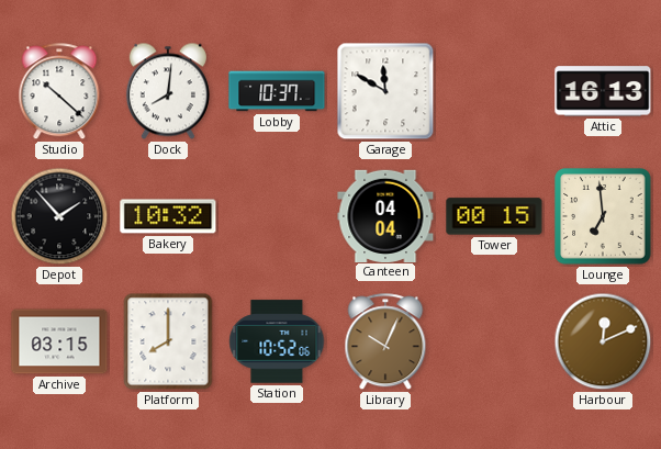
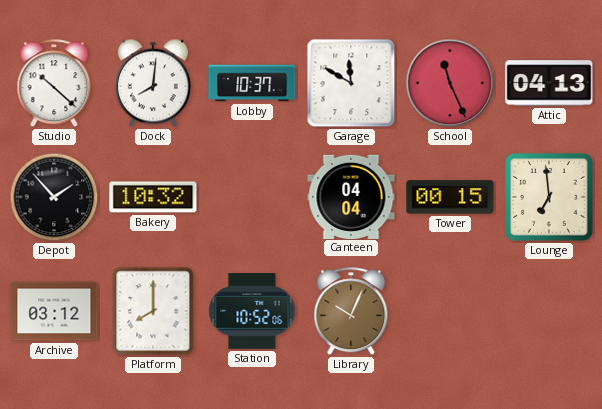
School: none -> 11:26
Attic: 16:13 -> 04:13
Archive: 03:15 -> 03:12
Harbour: 12:11 -> none
